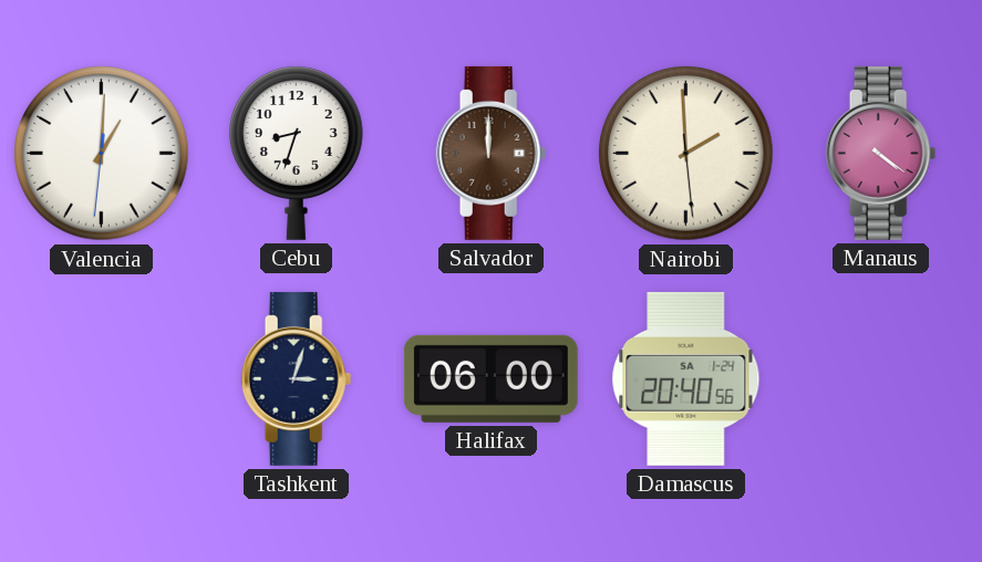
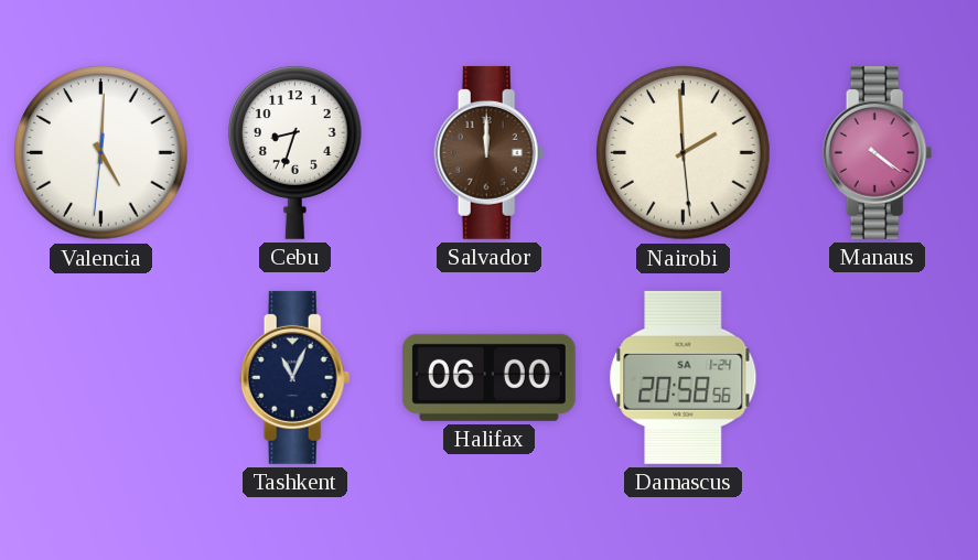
Valencia: 1:00 -> 5:00
Tashkent: 3:03 -> 11:04
Damascus: 20:40 -> 20:58
